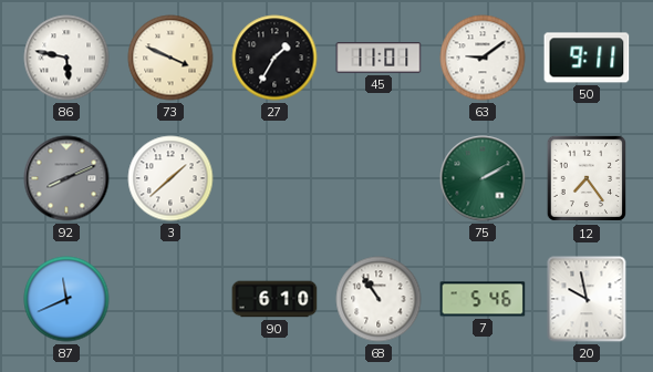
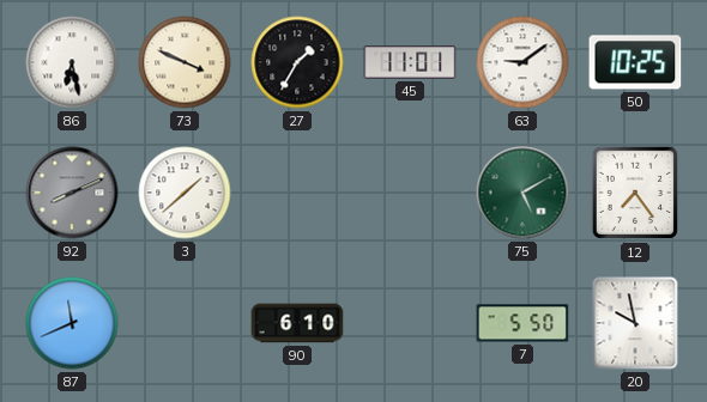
86: 5:47 -> 6:28
50: 9:11 -> 10:25
75: 2:10 -> 5:10
68: 10:54 -> none
7: 5:46 -> 5:50
